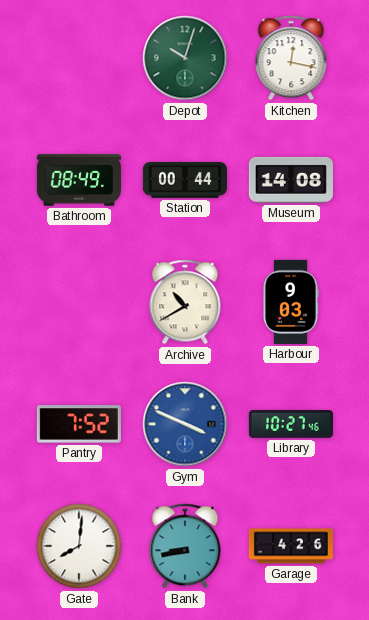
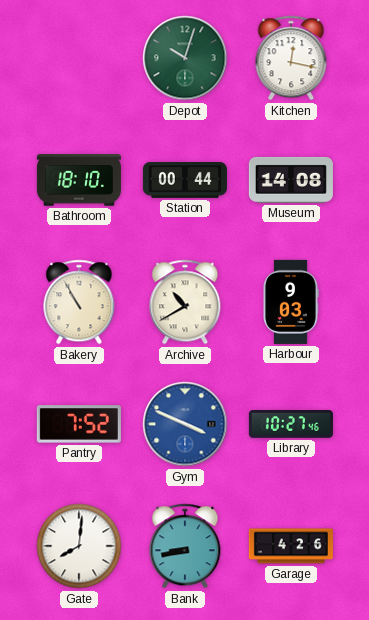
Bathroom: 08:49 -> 18:10
Bakery: none -> 10:55
